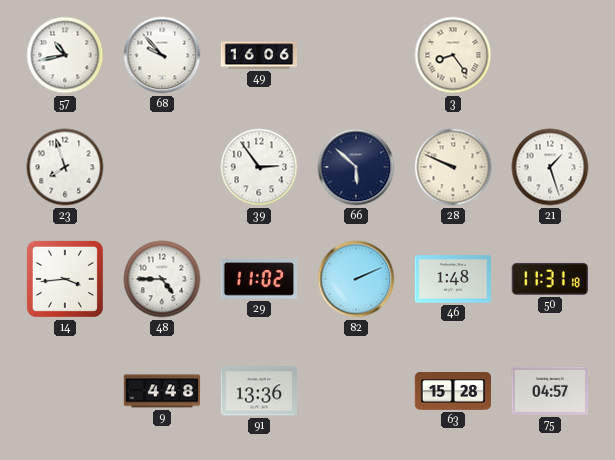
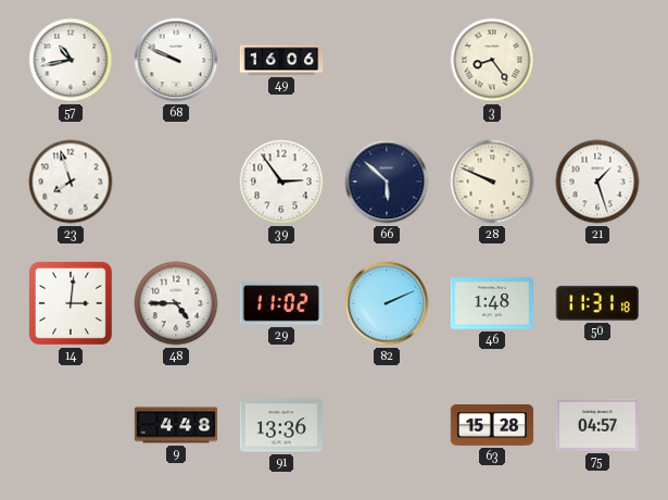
68: 9:53 -> 9:49
14: 3:44 -> 3:01
